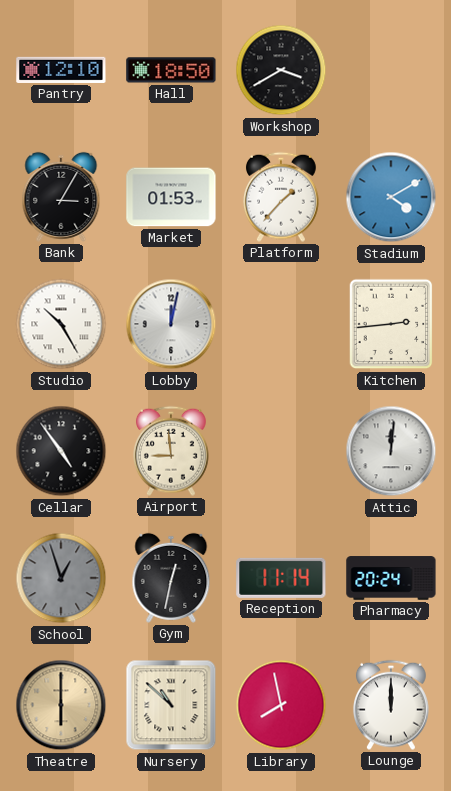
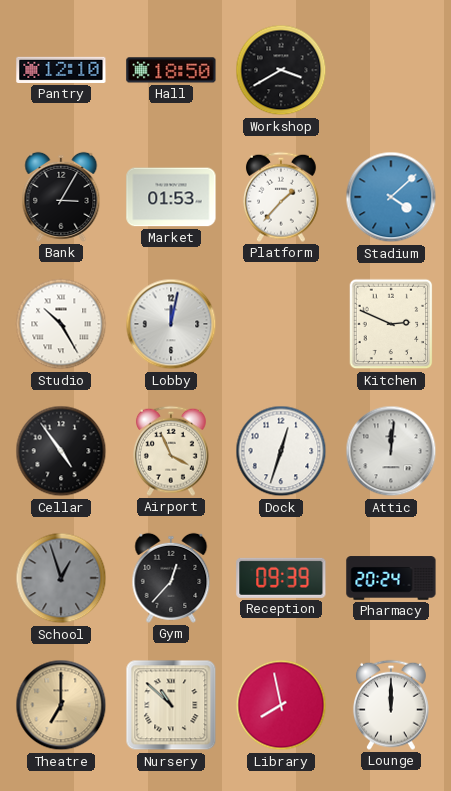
Stadium: 4:10 -> 4:08
Kitchen: 2:44 -> 2:49
Airport: 8:59 -> 3:56
Dock: none -> 12:33
Gym: 12:32 -> 12:37
Reception: 11:14 -> 09:39
Theatre: 6:00 -> 7:00
